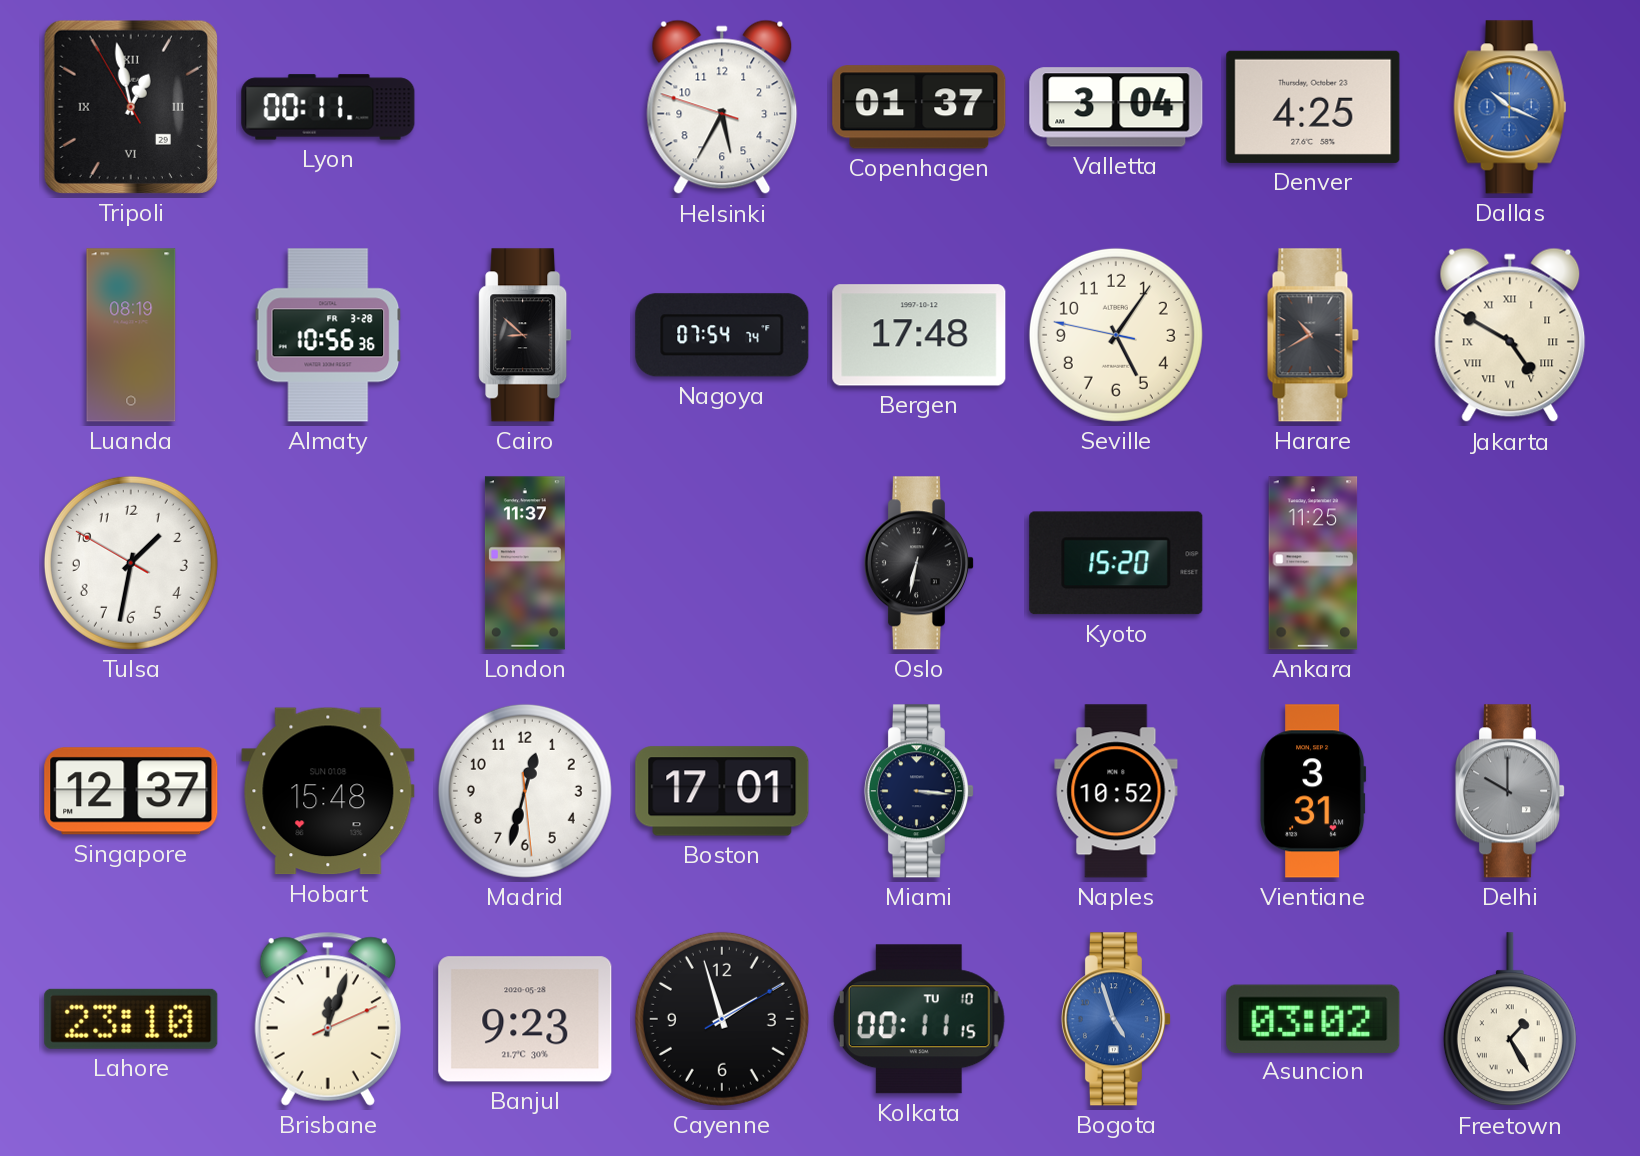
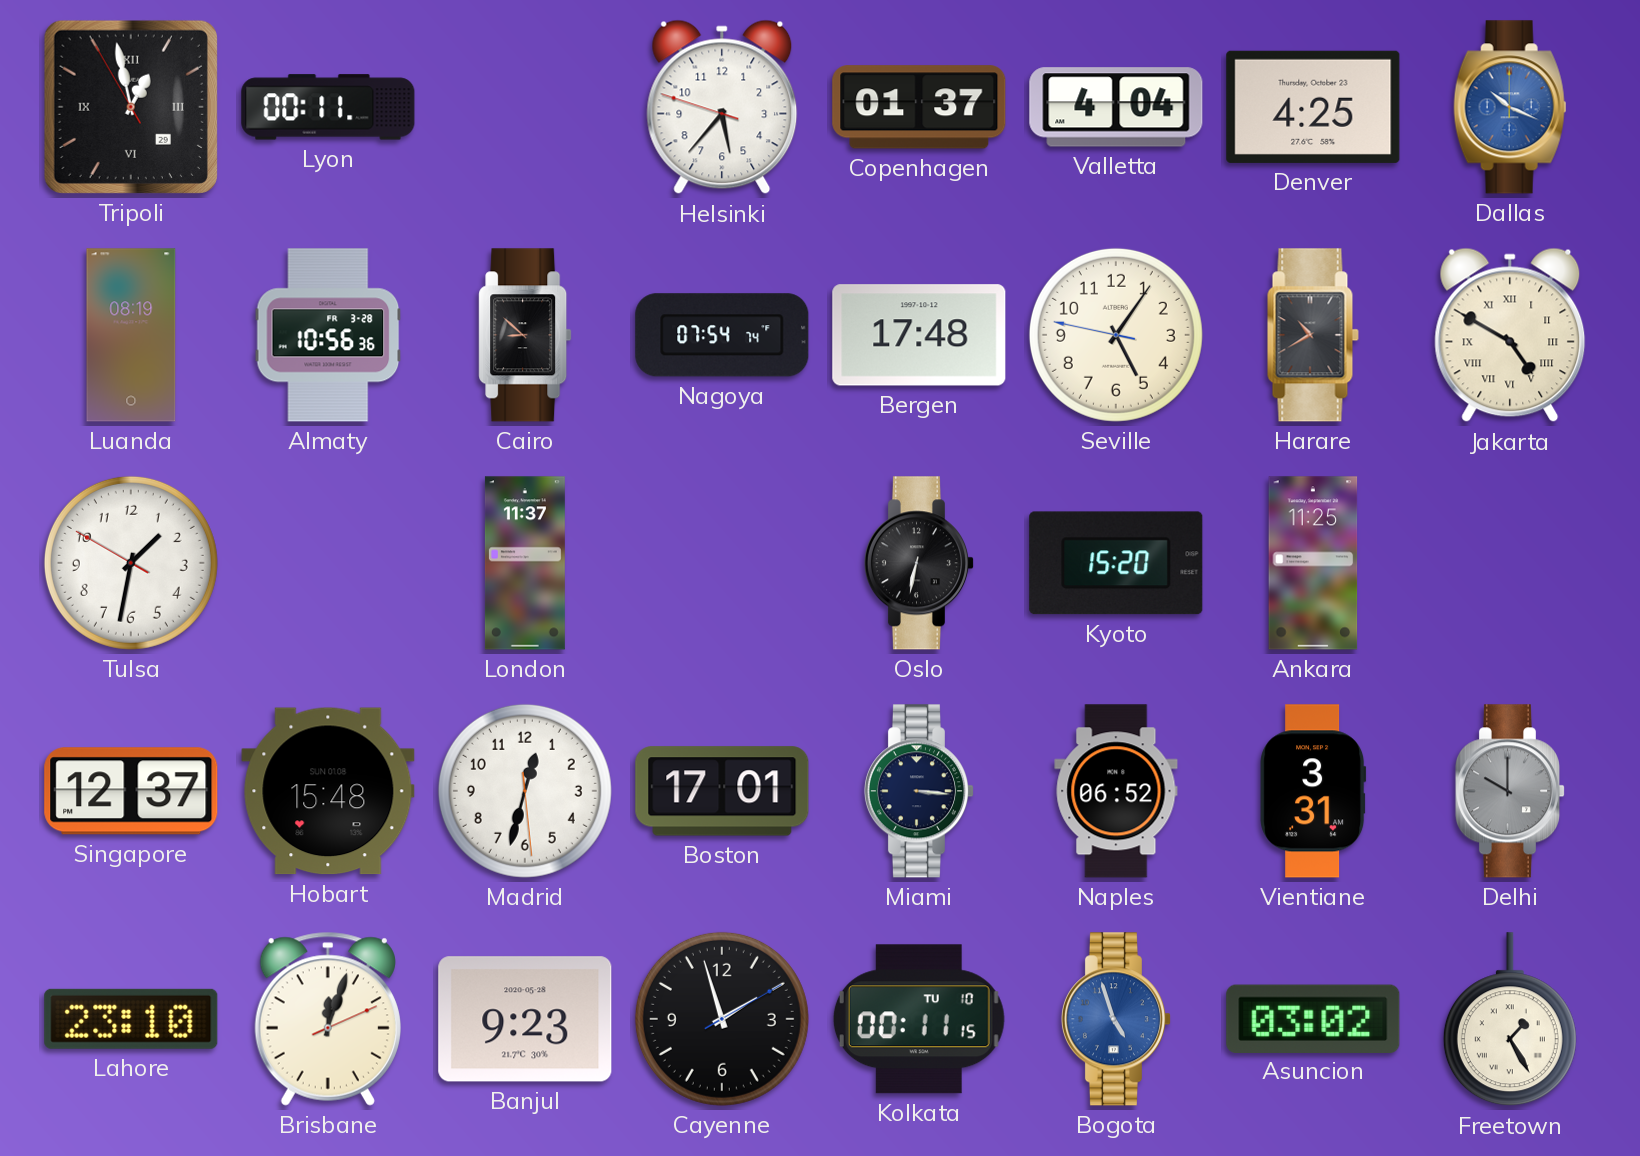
Helsinki: 5:34 -> 5:36
Valletta: 3:04 -> 4:04
Naples: 10:52 -> 06:52
